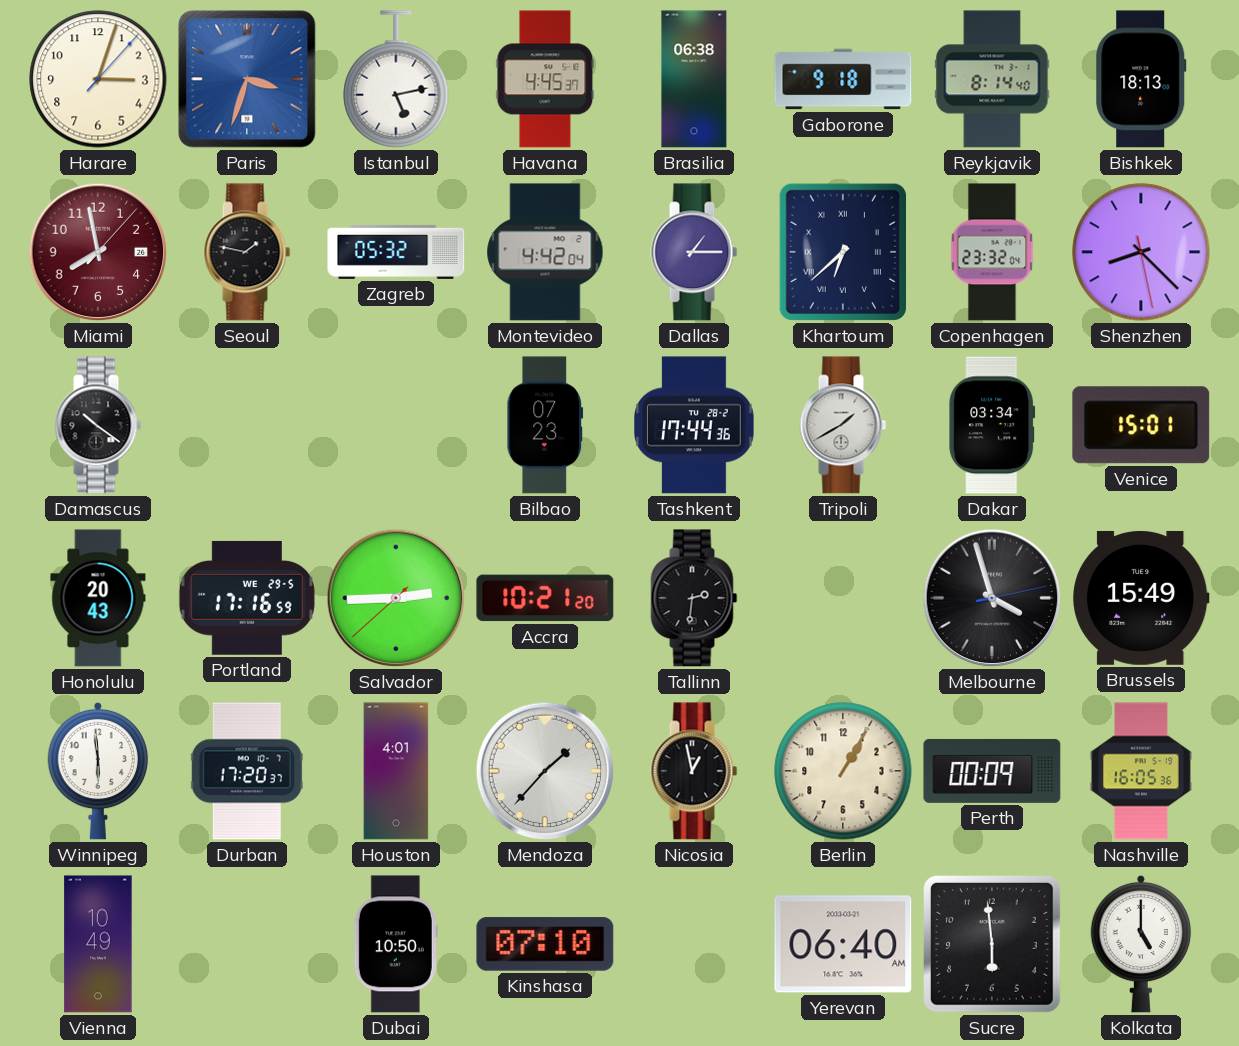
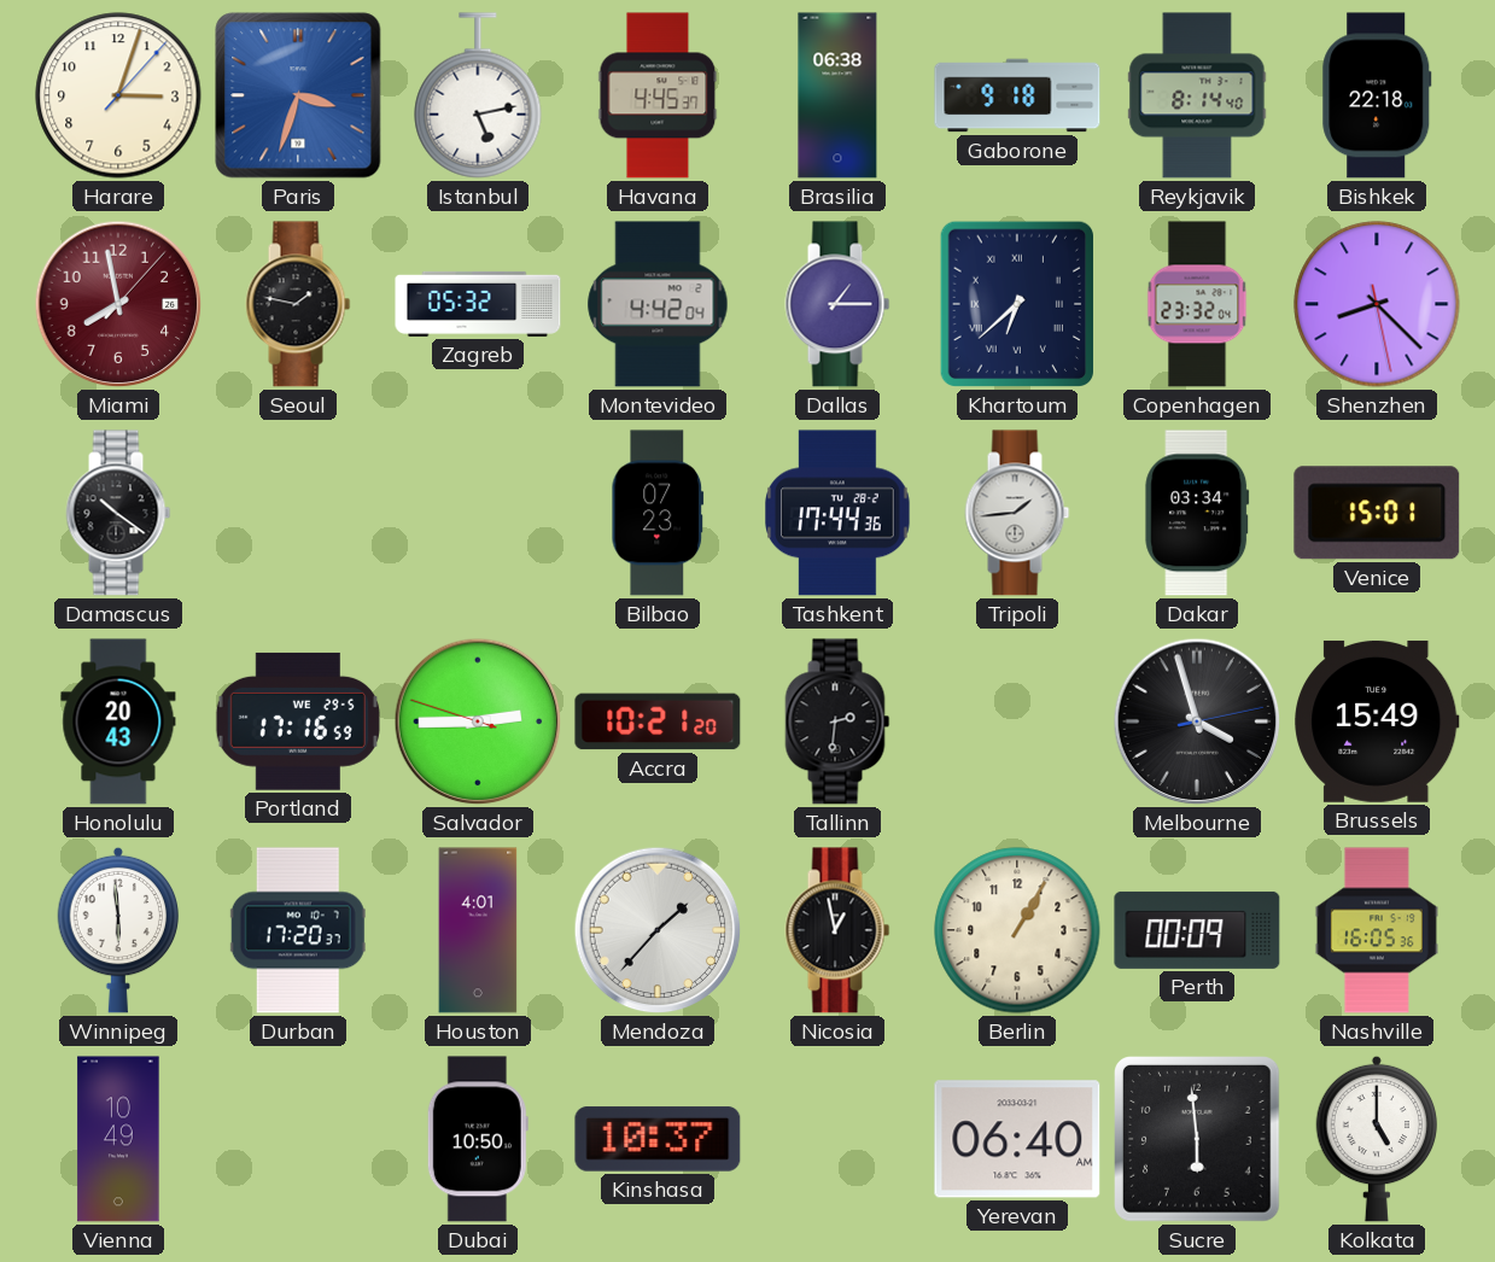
Bishkek: 18:13 -> 22:18
Tripoli: 1:40 -> 1:44
Salvador: 2:44:38 -> 2:44:48
Kinshasa: 07:10 -> 10:37
